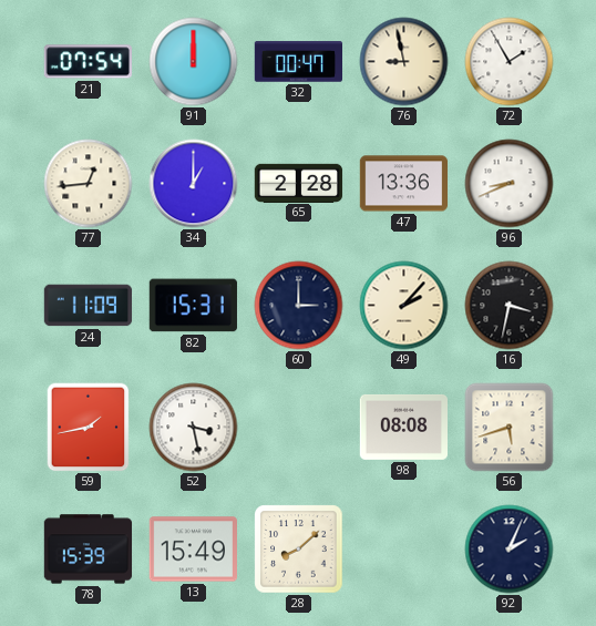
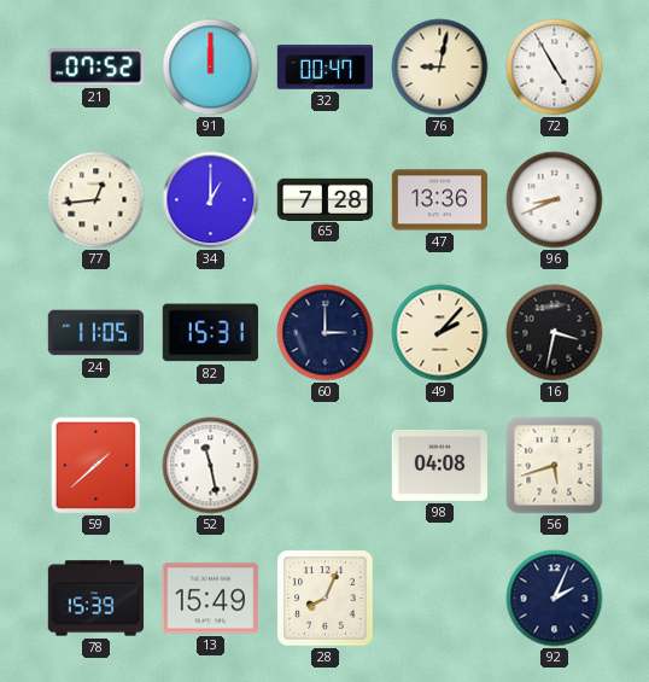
21: 07:54 -> 07:52
76: 8:58 -> 9:02
72: 1:55 -> 4:55
65: 2:28 -> 7:28
24: 11:09 -> 11:05
59: 1:43 -> 1:38
52: 3:28 -> 11:28
98: 08:08 -> 04:08
28: 8:08 -> 8:04
